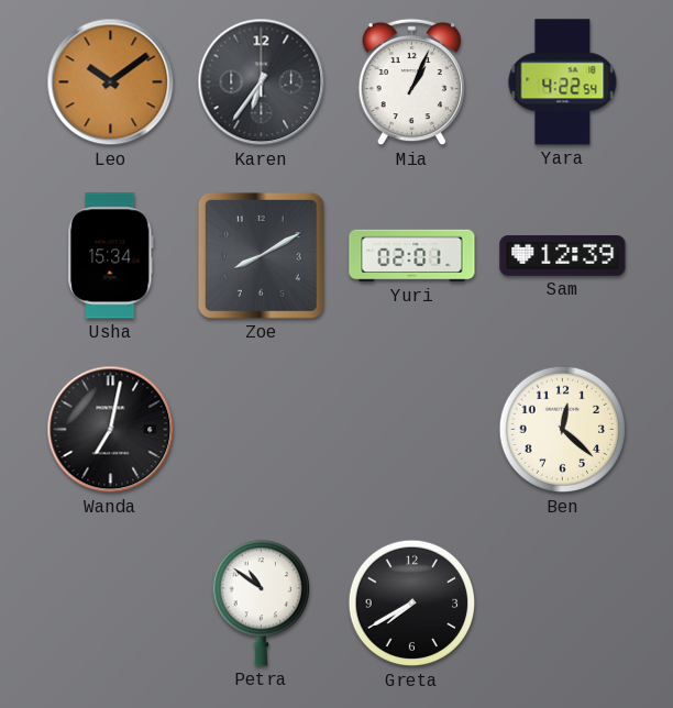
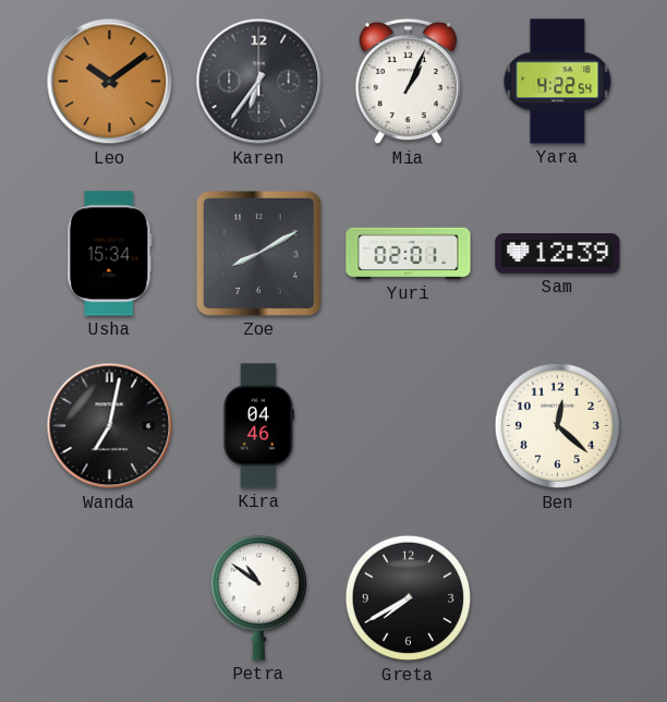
Kira: none -> 04:46
